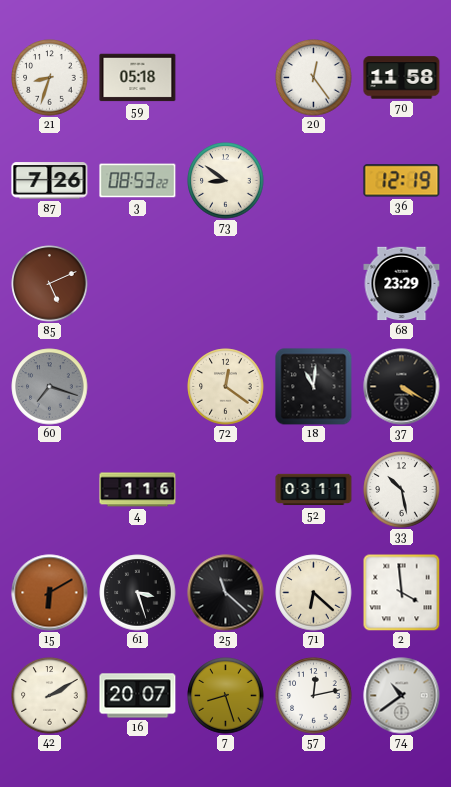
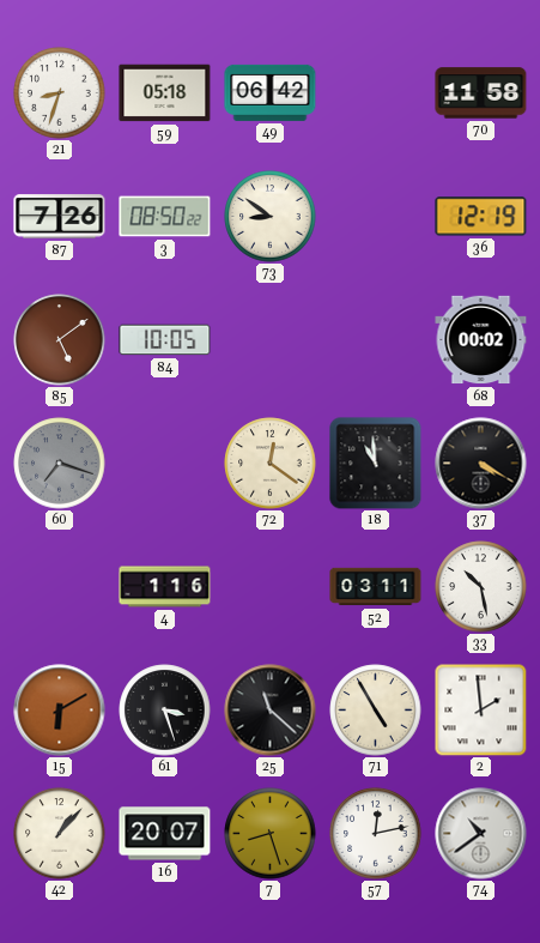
49: none -> 06:42
20: 12:24 -> none
3: 08:53 -> 08:50
85: 5:11 -> 5:09
84: none -> 10:05
68: 23:29 -> 00:02
18: 11:01 -> 10:59
71: 6:22 -> 4:55
2: 3:59 -> 1:59
42: 2:10 -> 1:07
